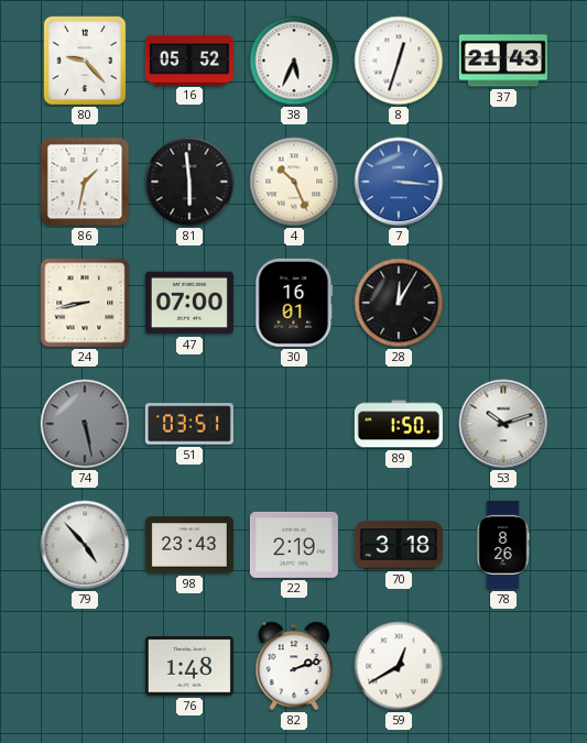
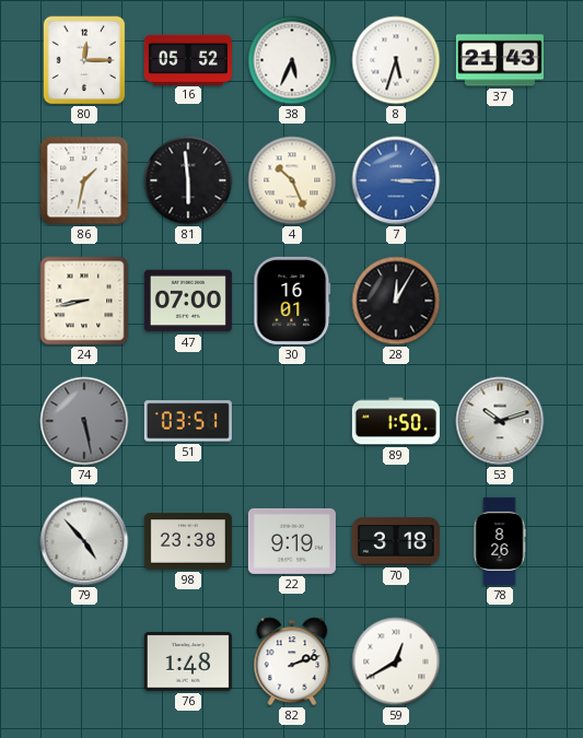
80: 9:23 -> 12:15
8: 12:33 -> 5:33
7: 3:16 -> 3:15
98: 23:43 -> 23:38
22: 2:19 -> 9:19
